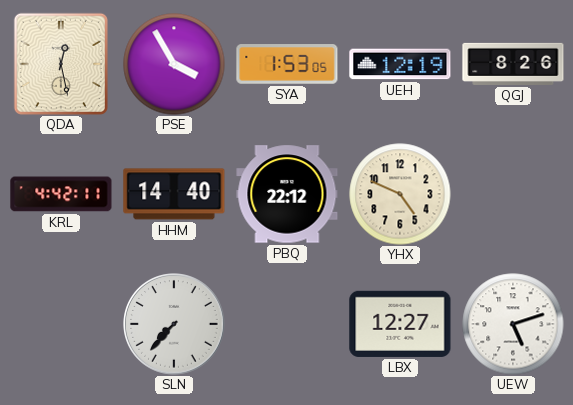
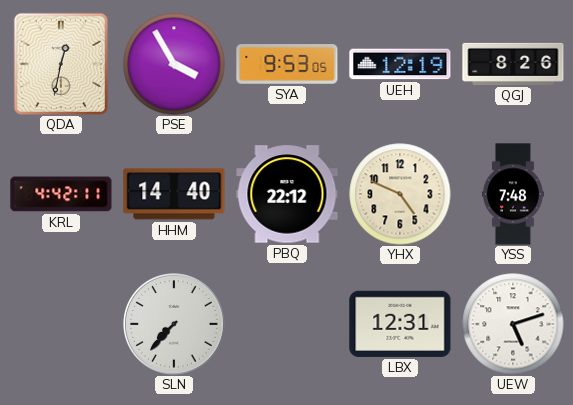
QDA: 12:28 -> 12:32
SYA: 1:53 -> 9:53
YSS: none -> 7:48
LBX: 12:27 -> 12:31
